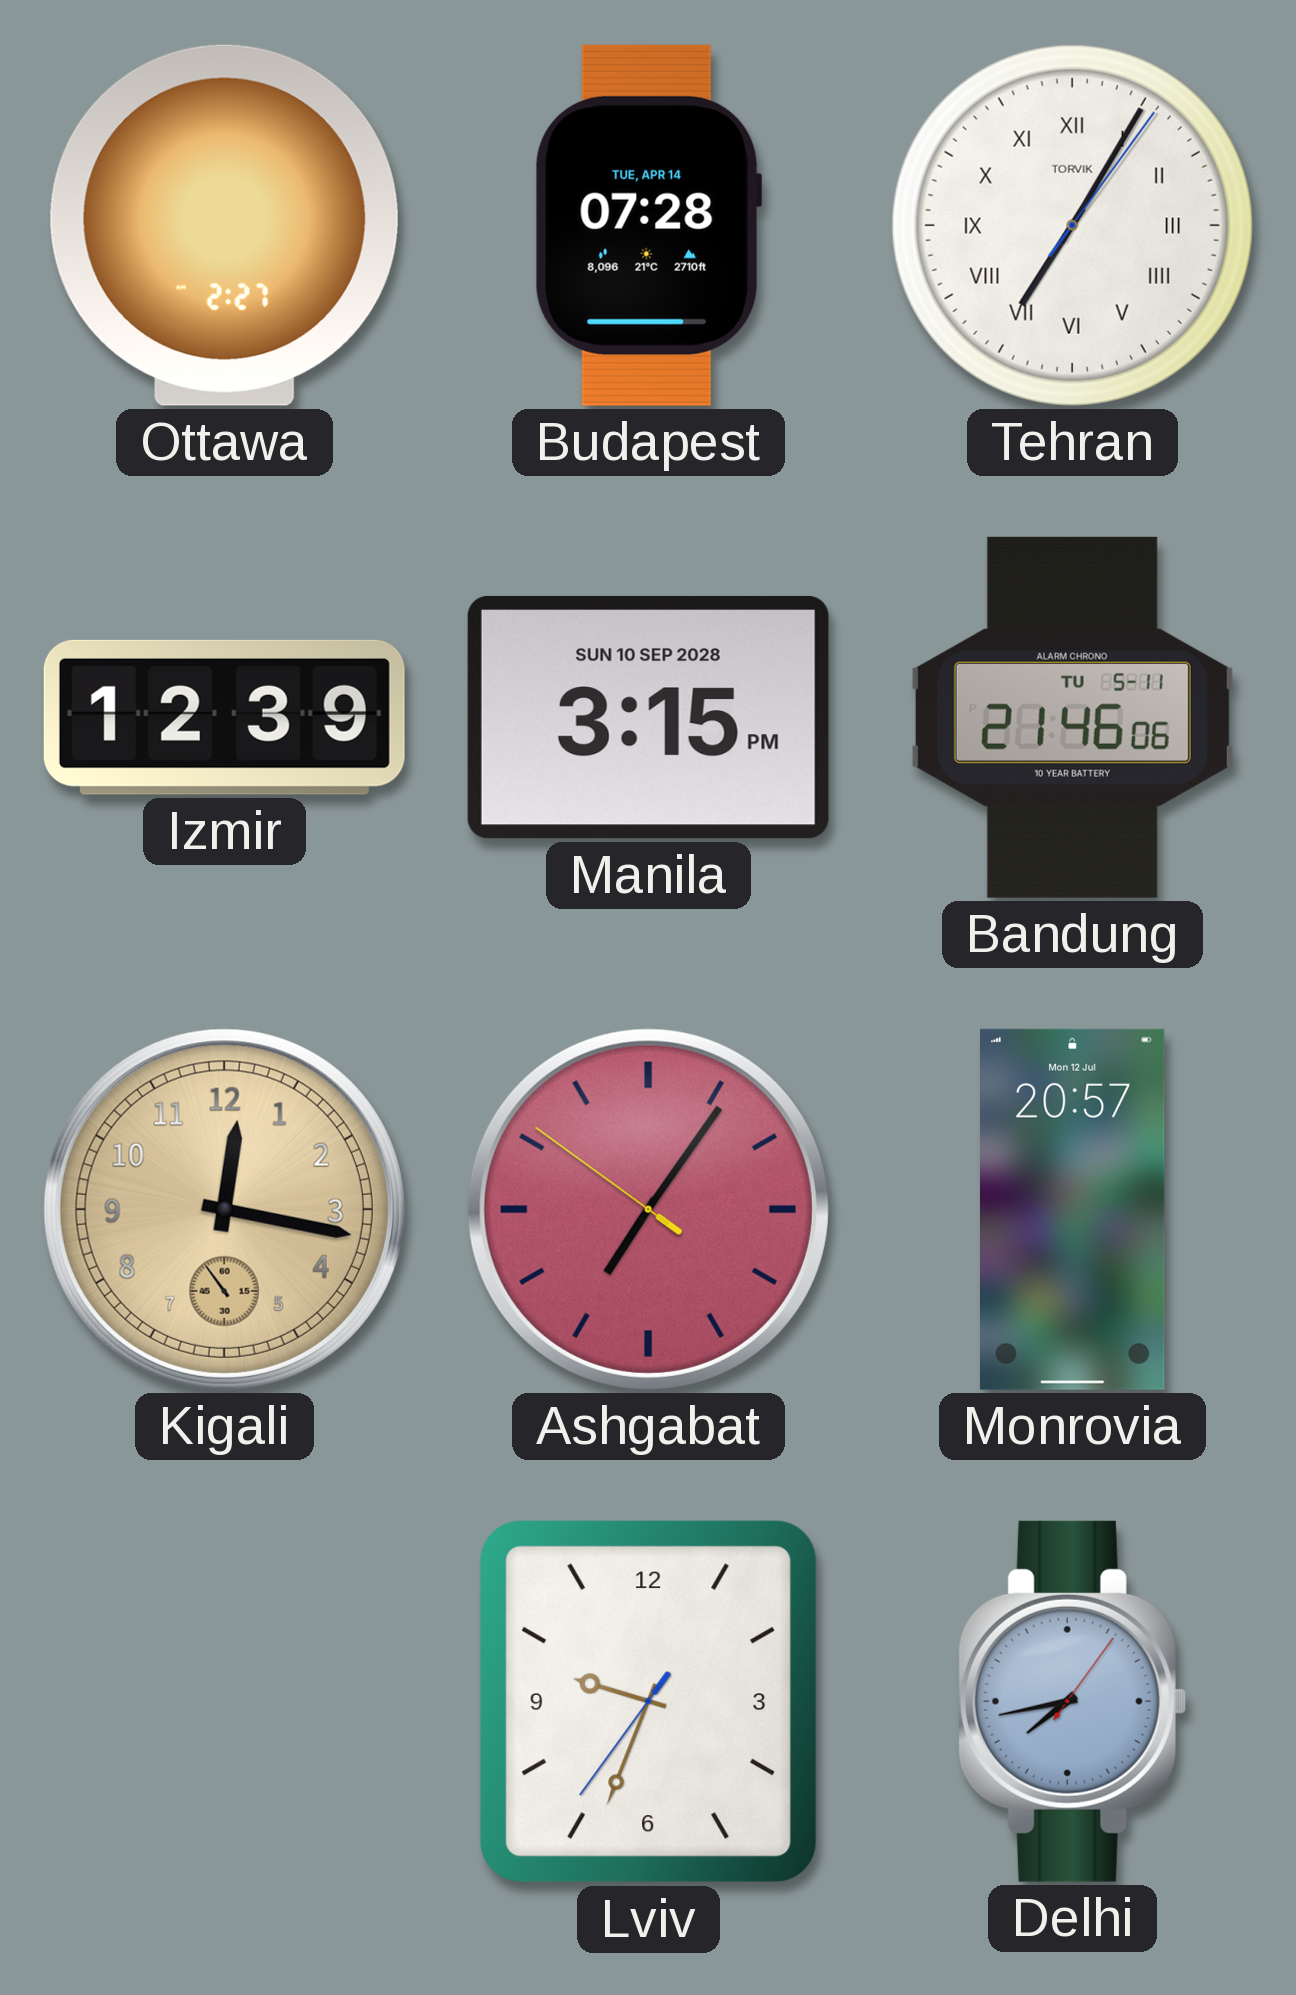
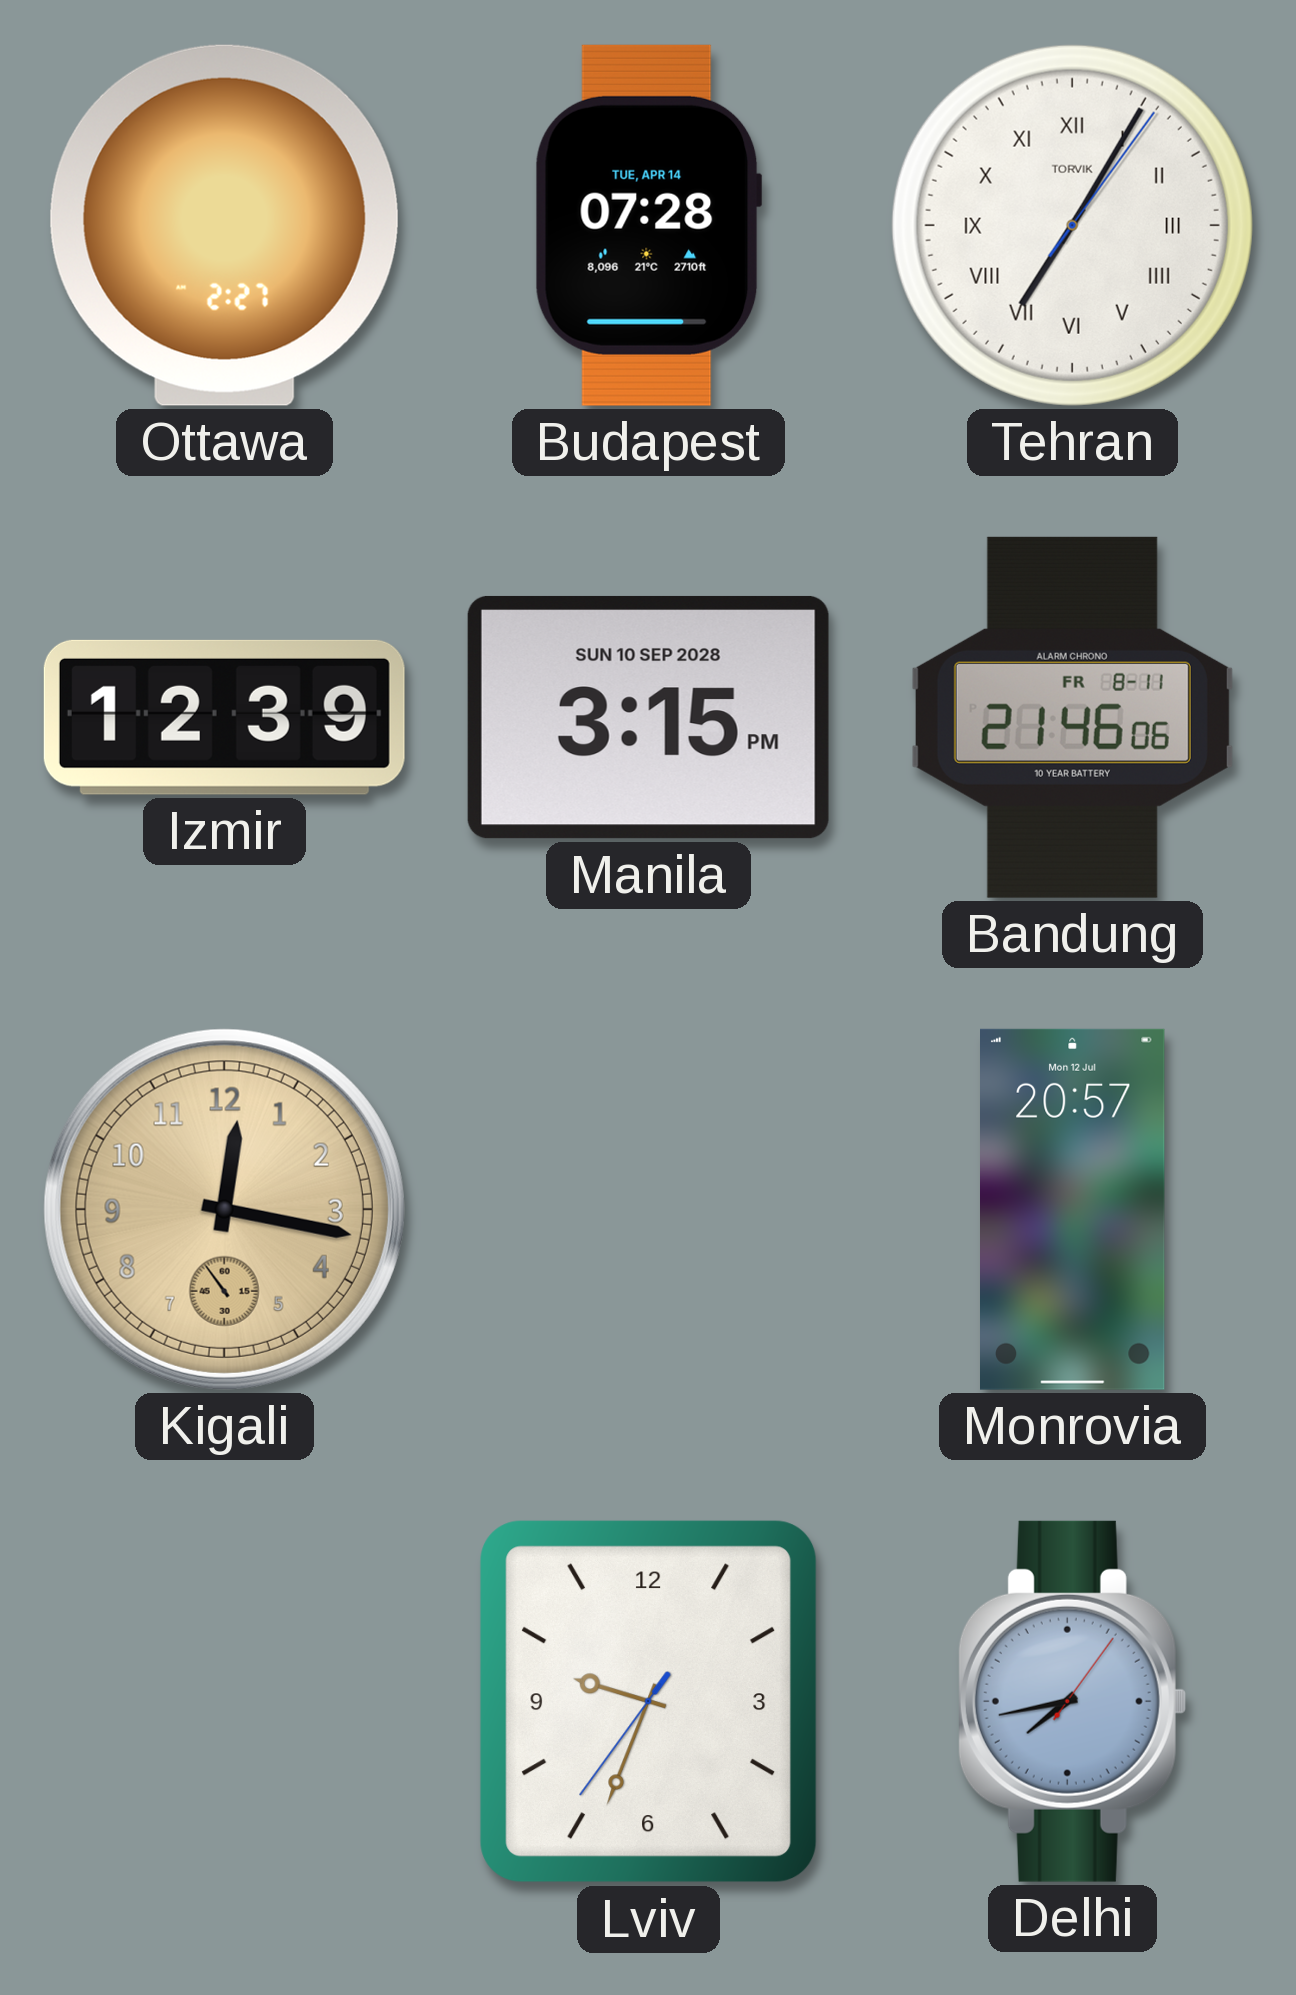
Bandung date: TU 5-11 -> FR 8-11
Ashgabat: 7:05 -> none
